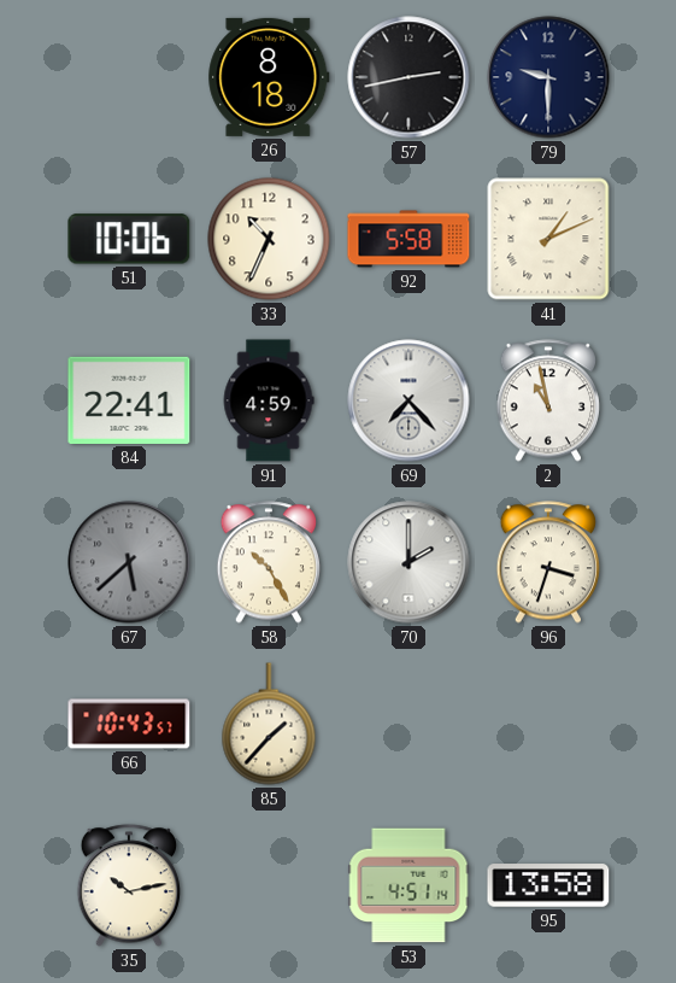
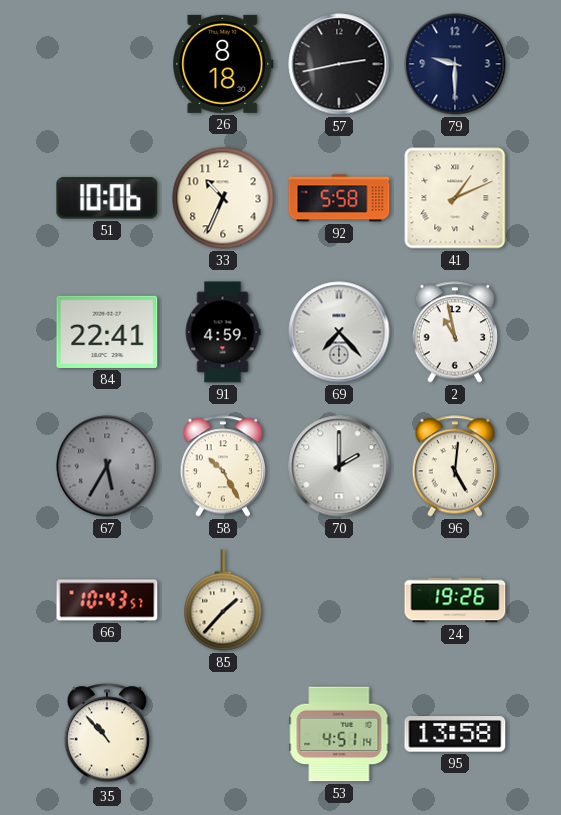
67: 5:38 -> 5:35
96: 3:33 -> 5:01
24: none -> 19:26
35: 10:13 -> 10:53
